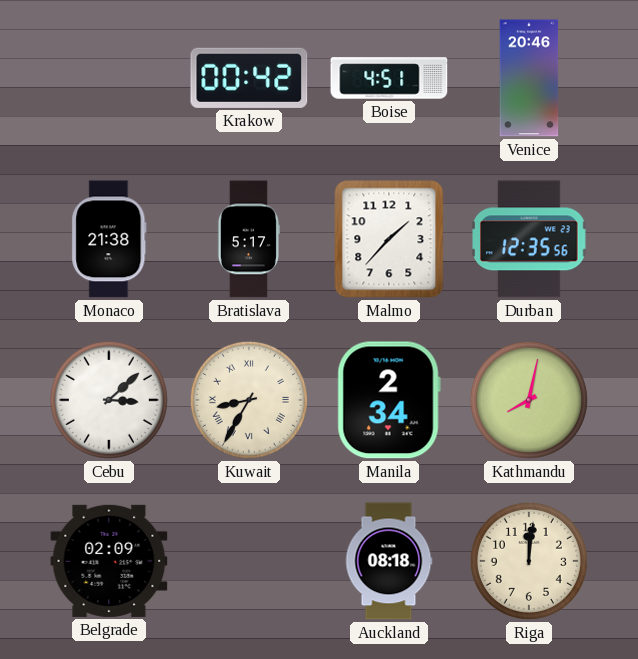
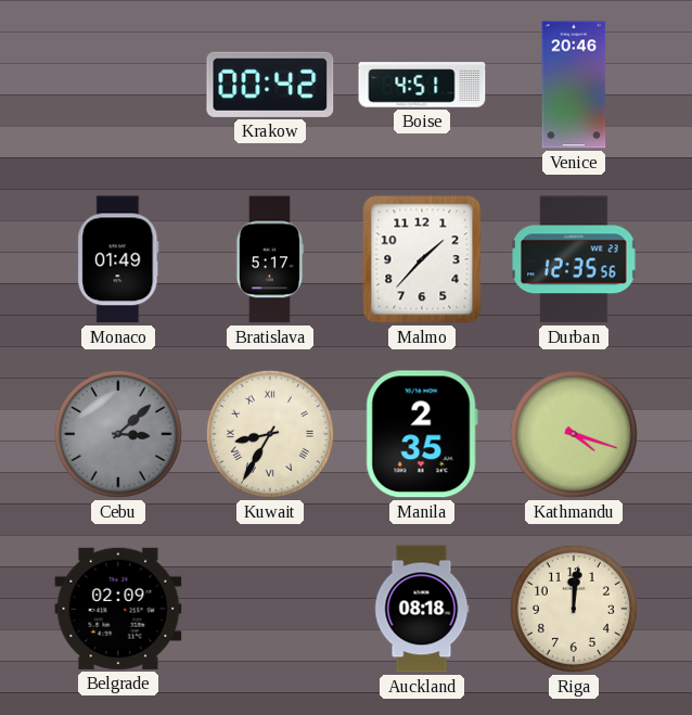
Monaco: 21:38 -> 01:49
Cebu dial: white -> grey
Manila: 2:34 -> 2:35
Kathmandu: 8:02 -> 4:18
